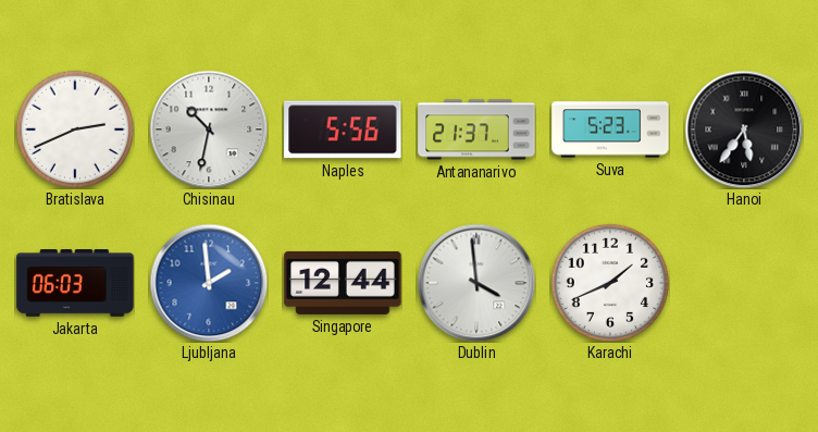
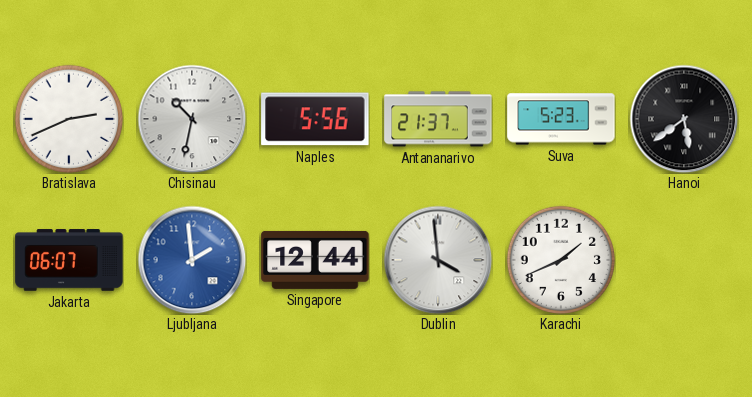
Hanoi: 5:36 -> 5:39
Jakarta: 06:03 -> 06:07
